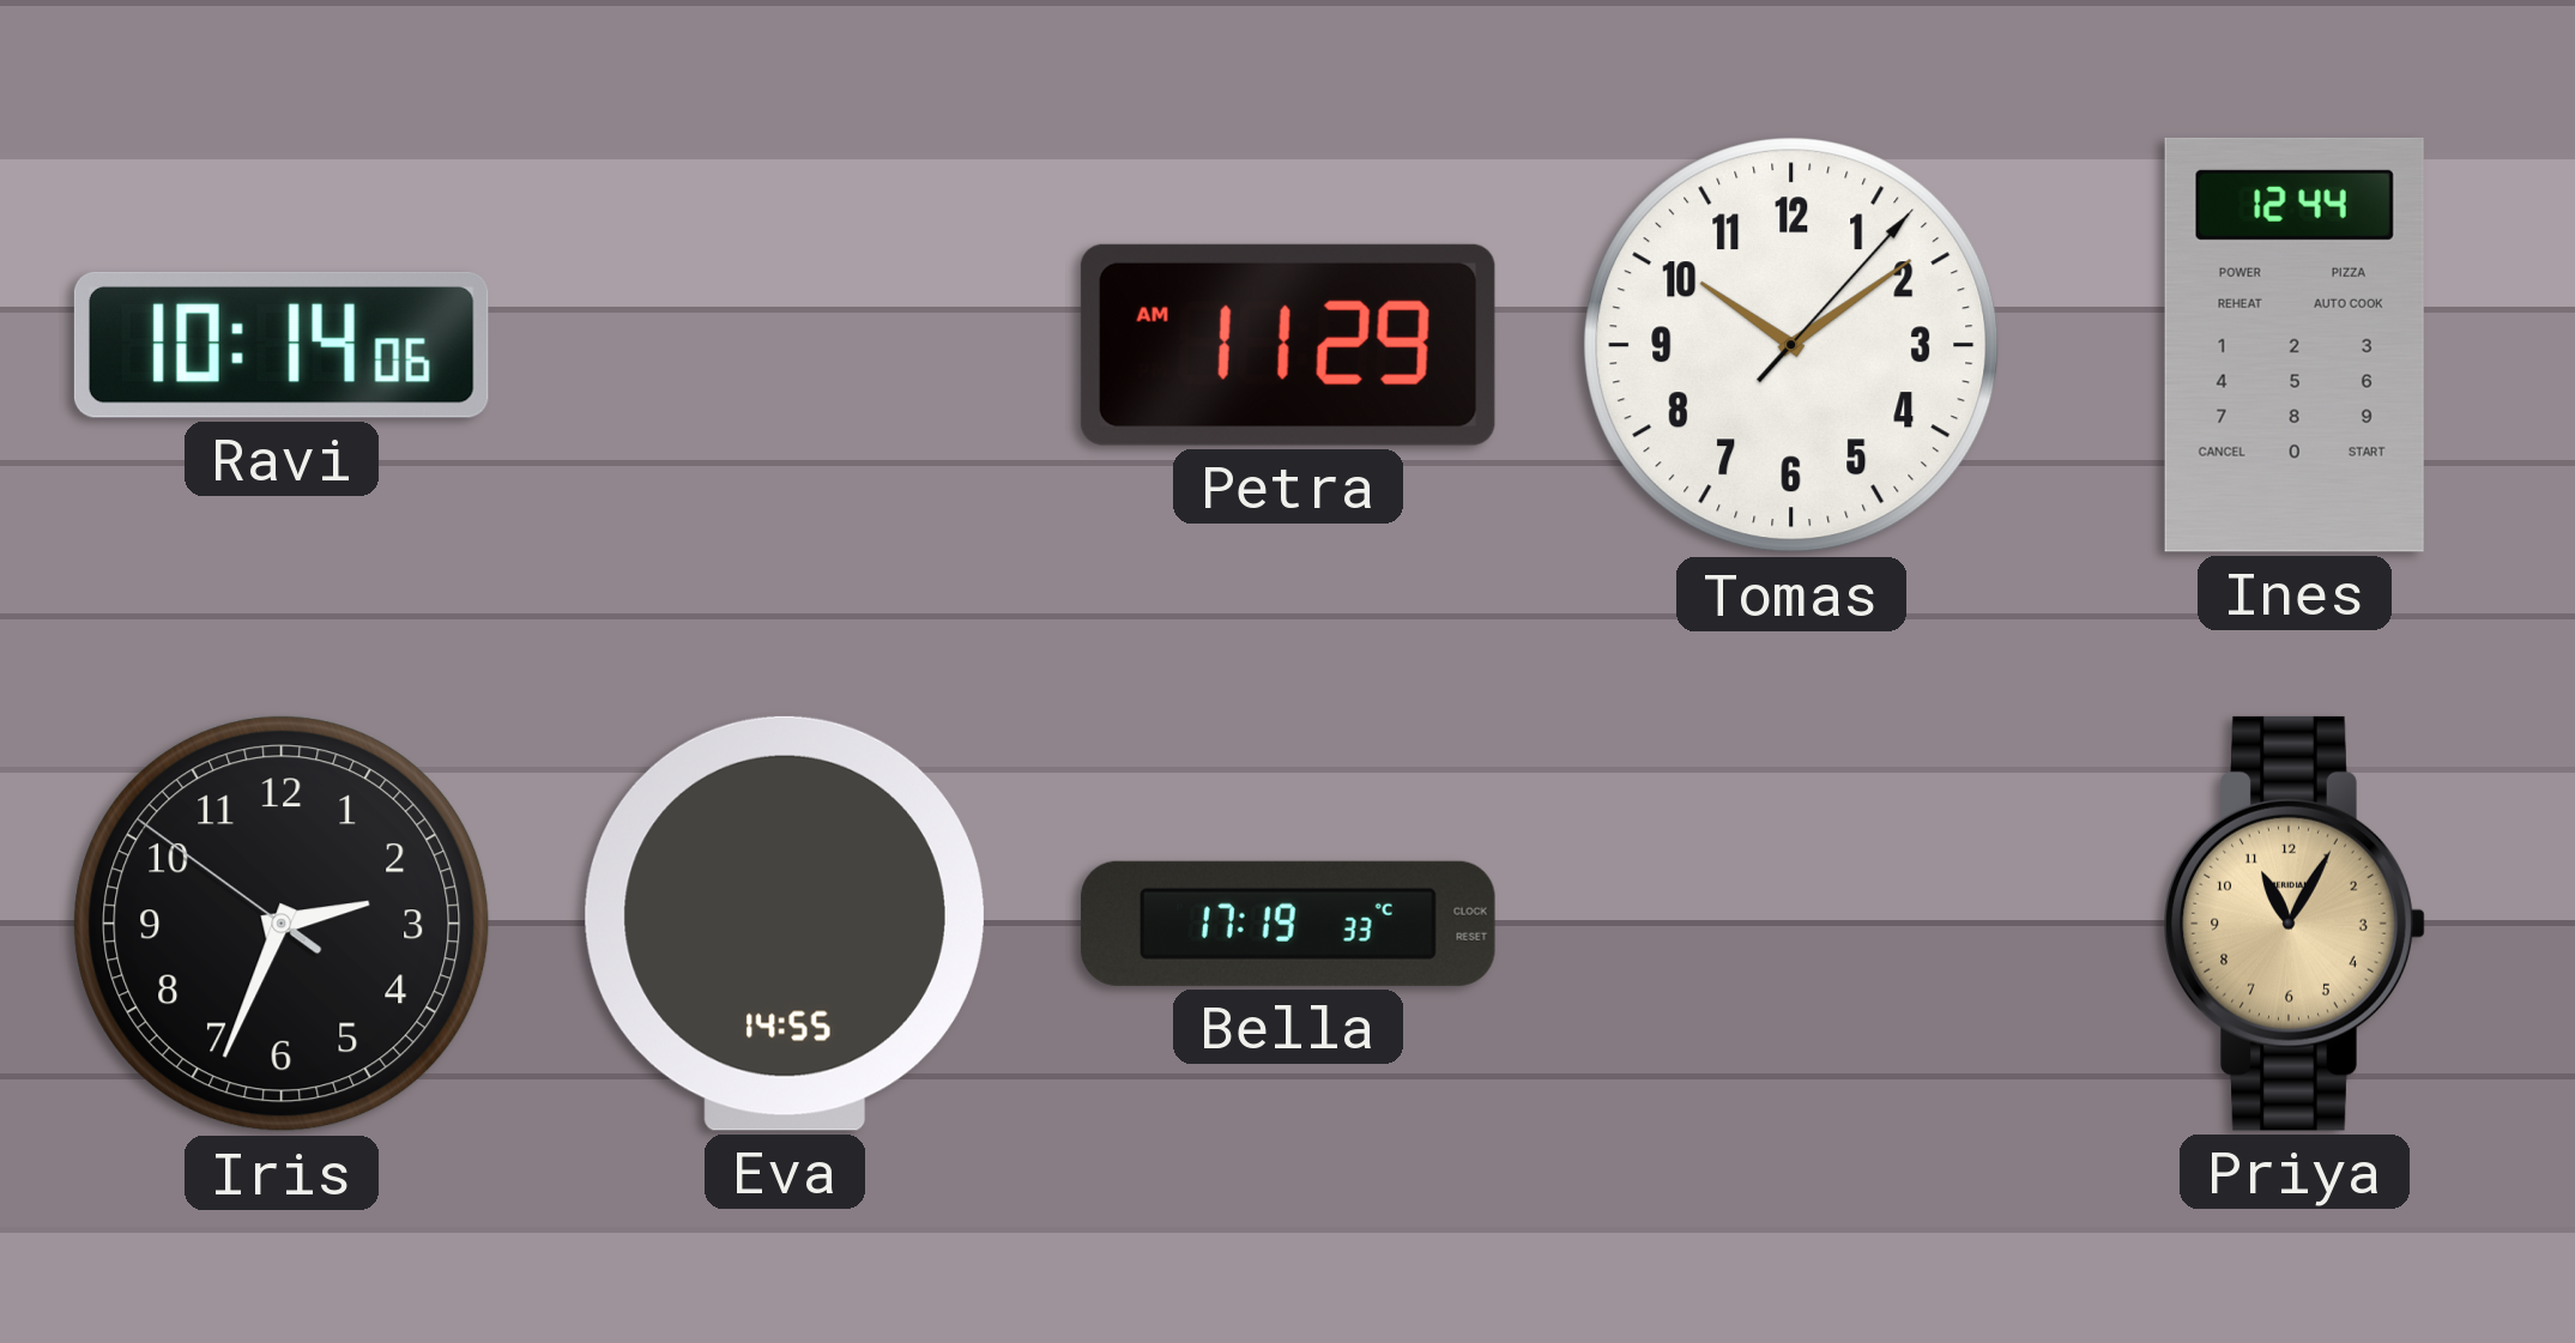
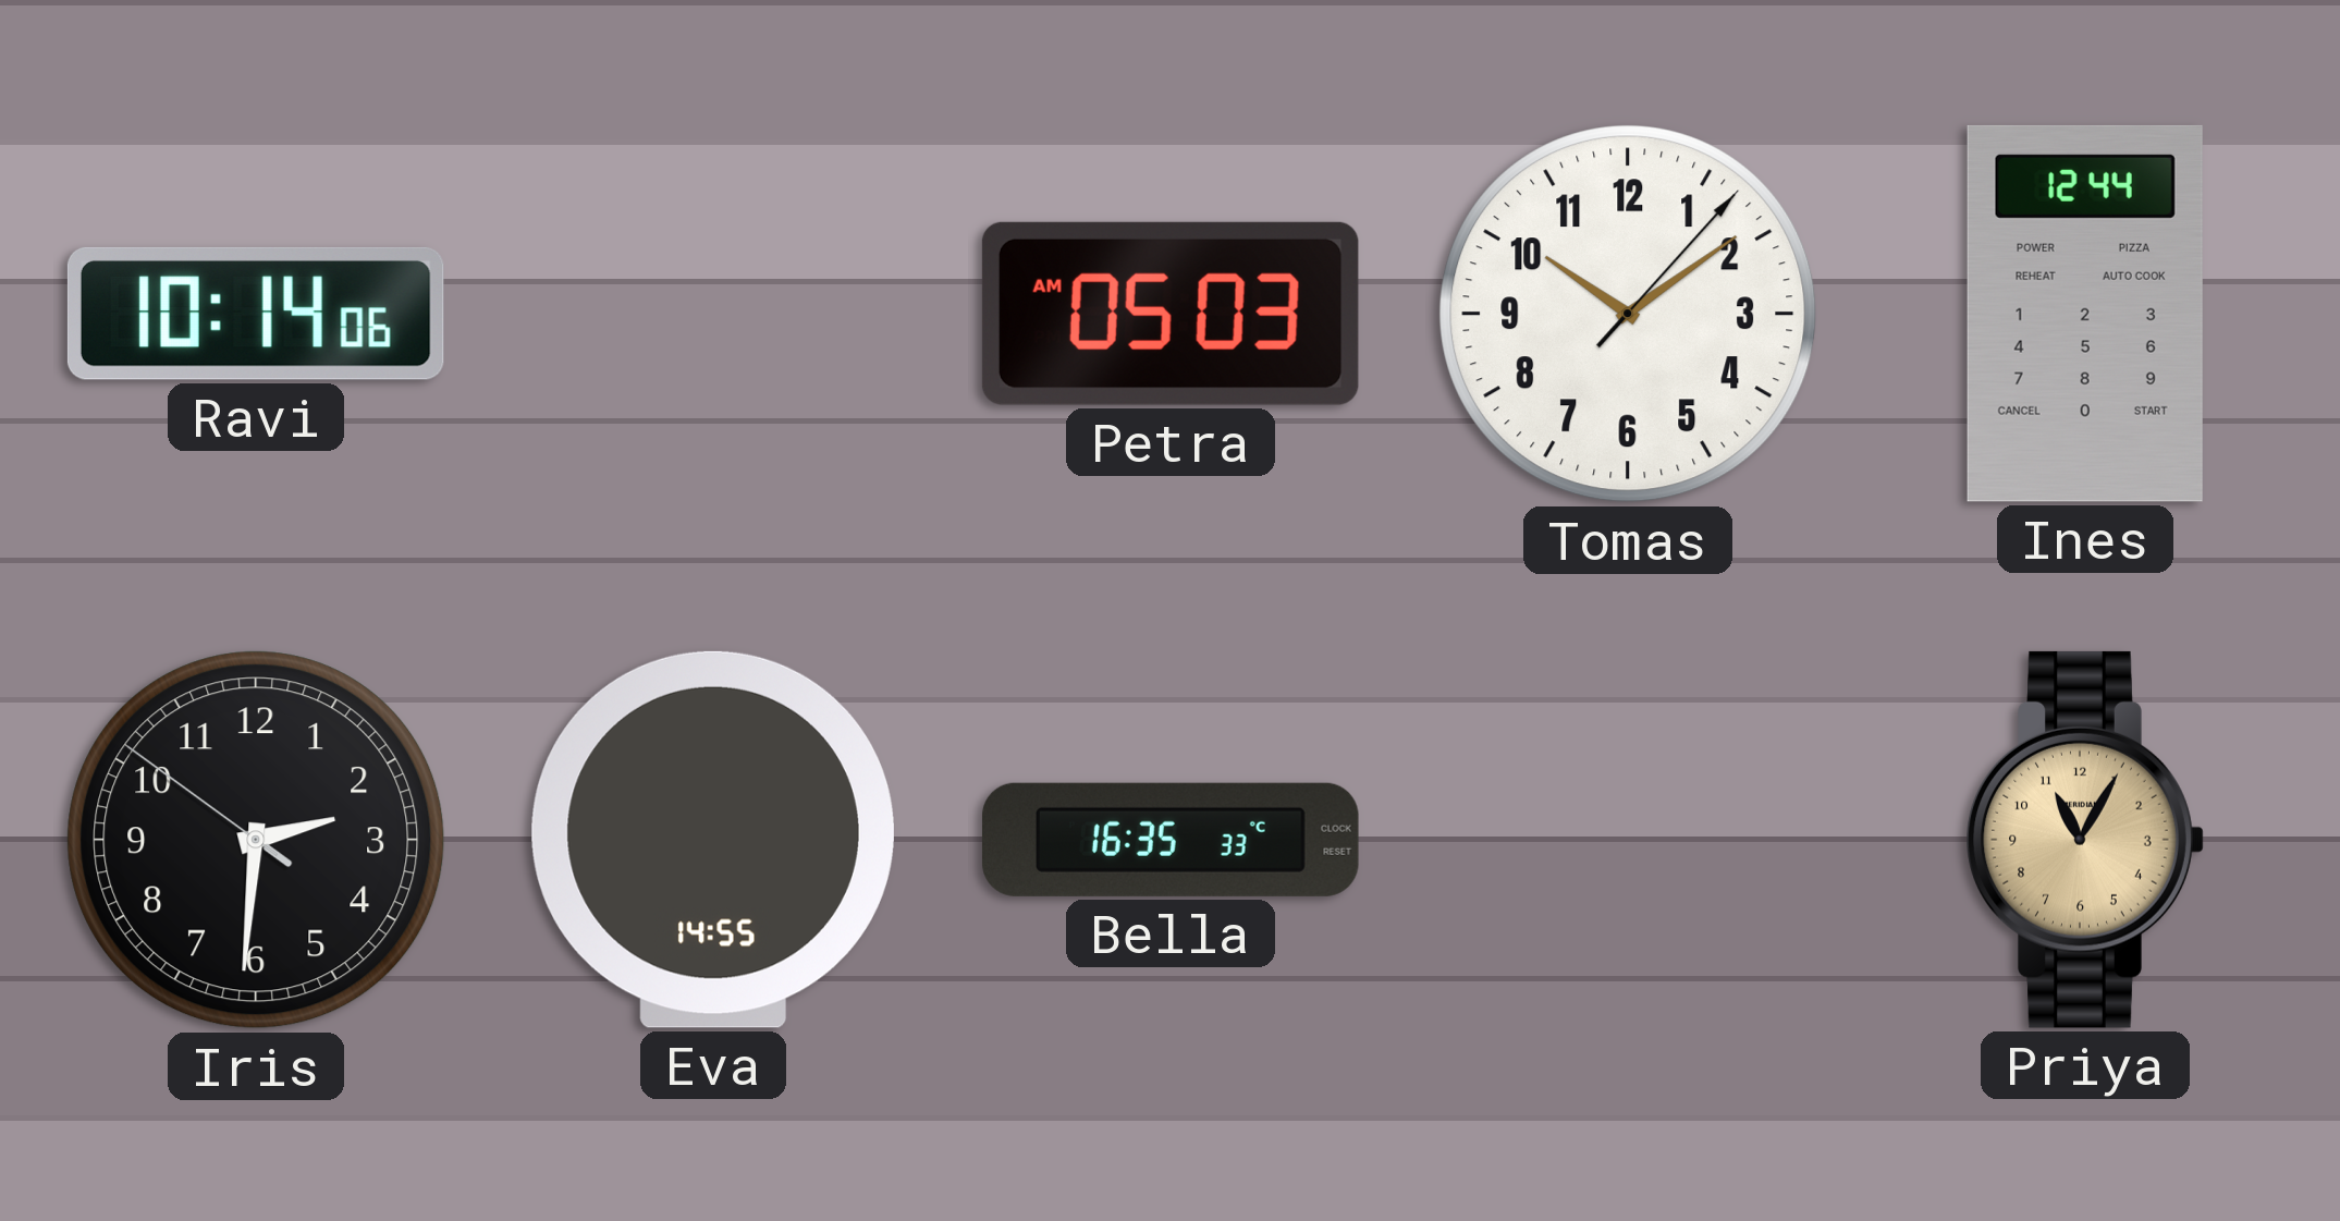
Petra: 11:29 -> 05:03
Iris: 2:33 -> 2:30
Bella: 17:19 -> 16:35
